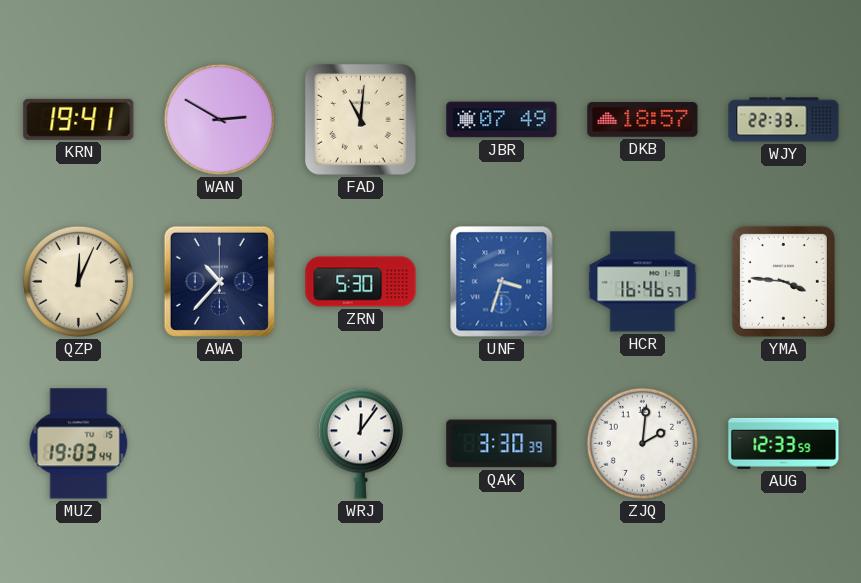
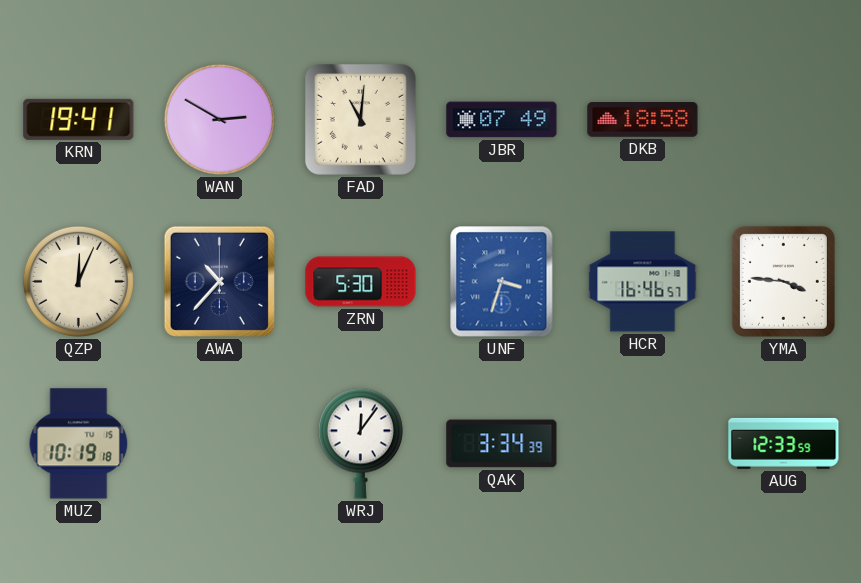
DKB: 18:57 -> 18:58
WJY: 22:33 -> none
MUZ: 19:03 -> 10:19
QAK: 3:30 -> 3:34
ZJQ: 2:01 -> none
